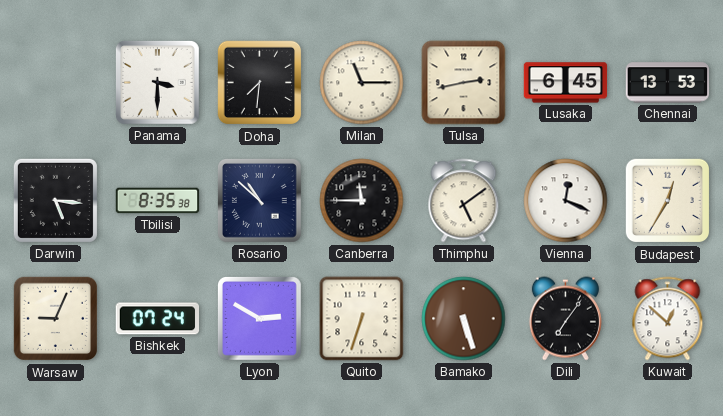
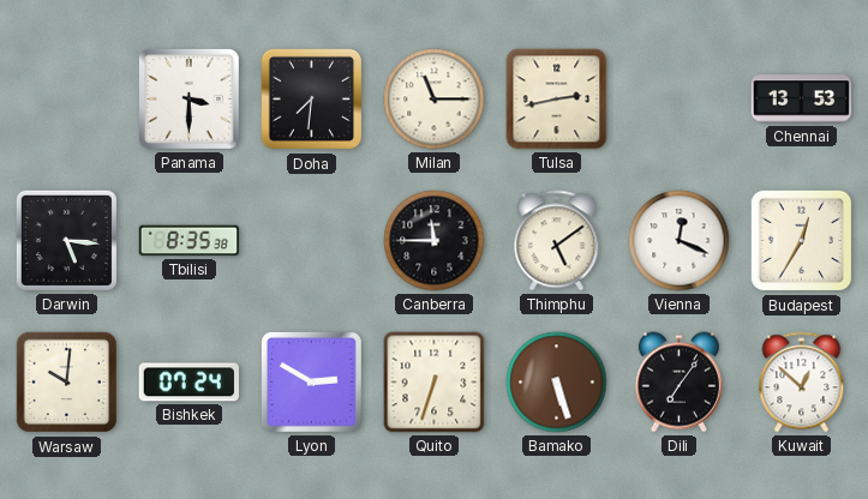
Lusaka: 6:45 -> none
Rosario: 10:52 -> none
Warsaw: 9:04 -> 10:01
